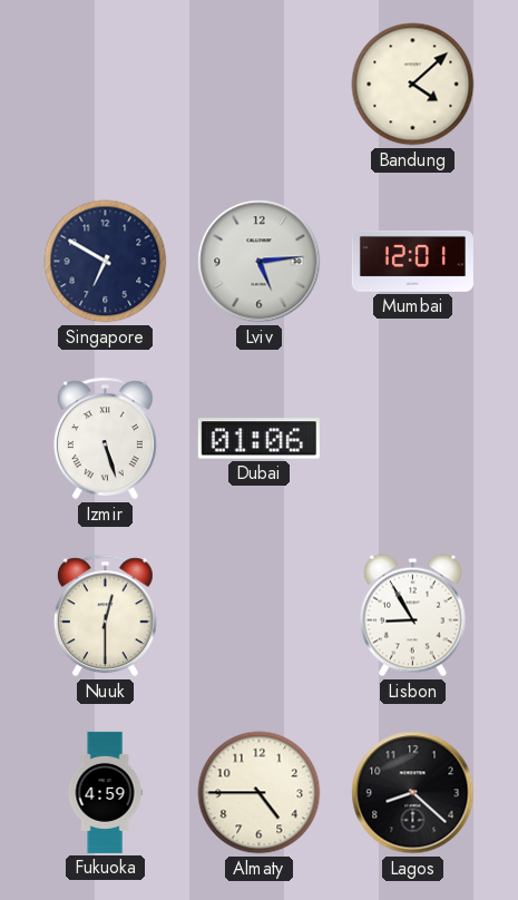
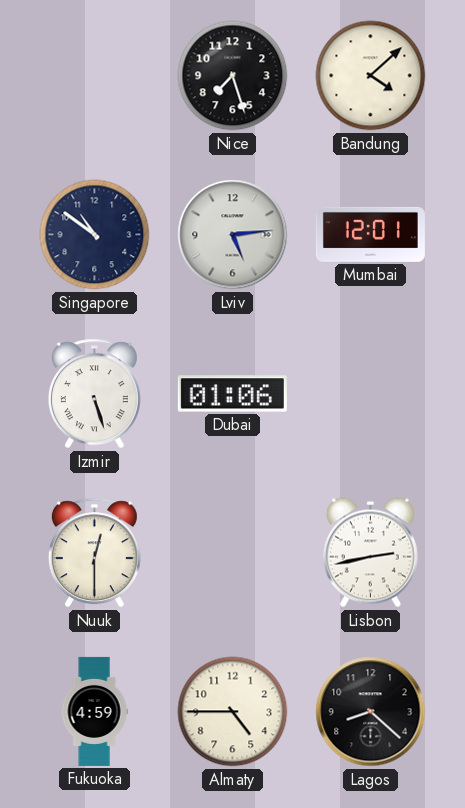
Nice: none -> 7:27
Singapore: 6:50 -> 10:51
Lisbon: 8:55 -> 2:43
